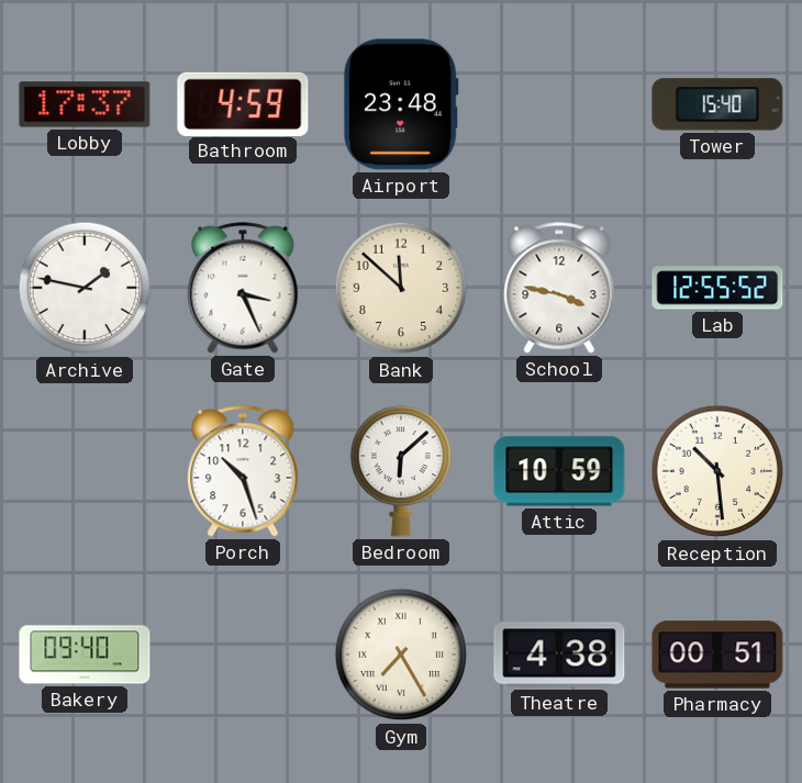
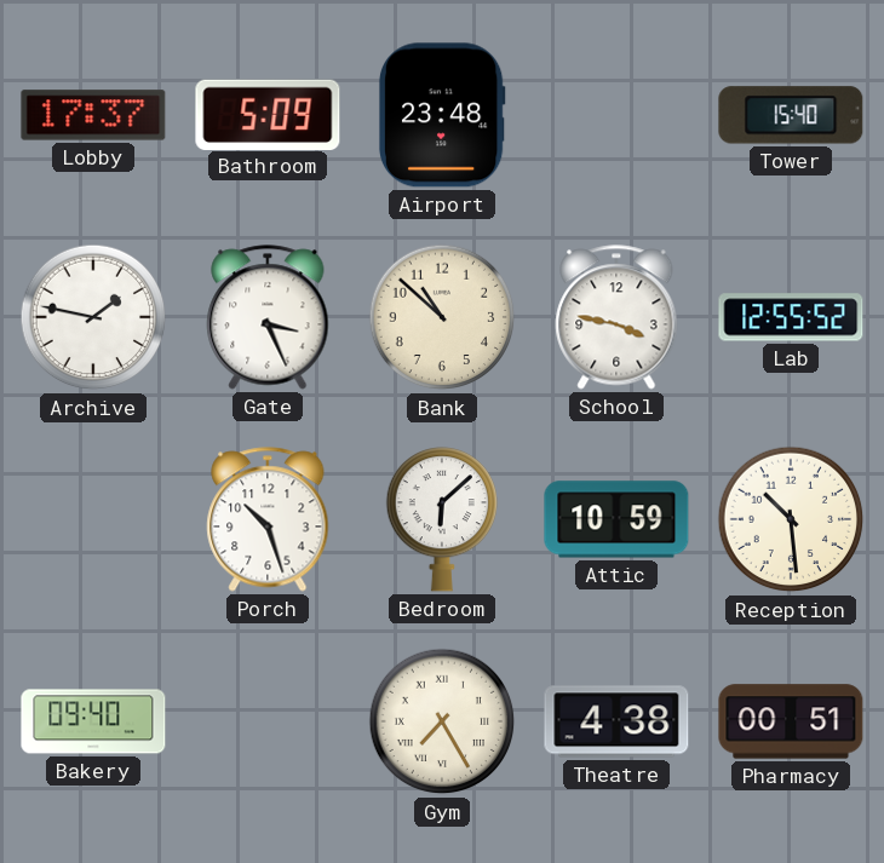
Bathroom: 4:59 -> 5:09
Bank: 11:52 -> 10:52
